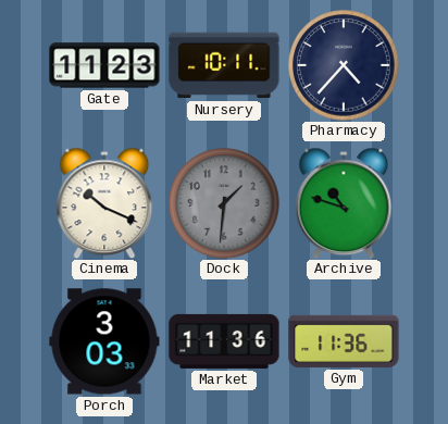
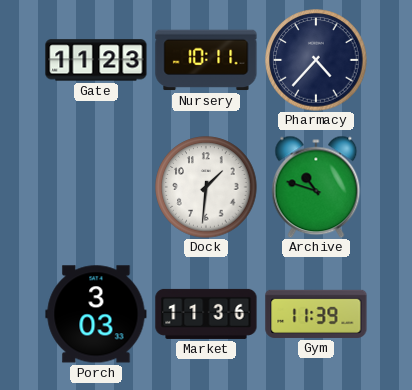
Cinema: 10:19 -> none
Dock dial: grey -> white
Gym: 11:36 -> 11:39
